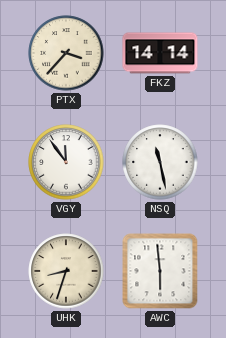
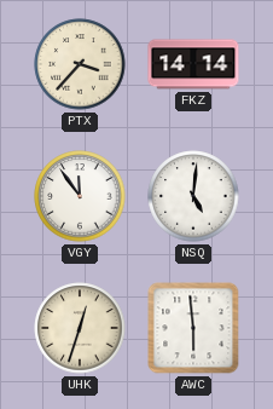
NSQ: 11:28 -> 5:01
UHK: 8:33 -> 12:33
